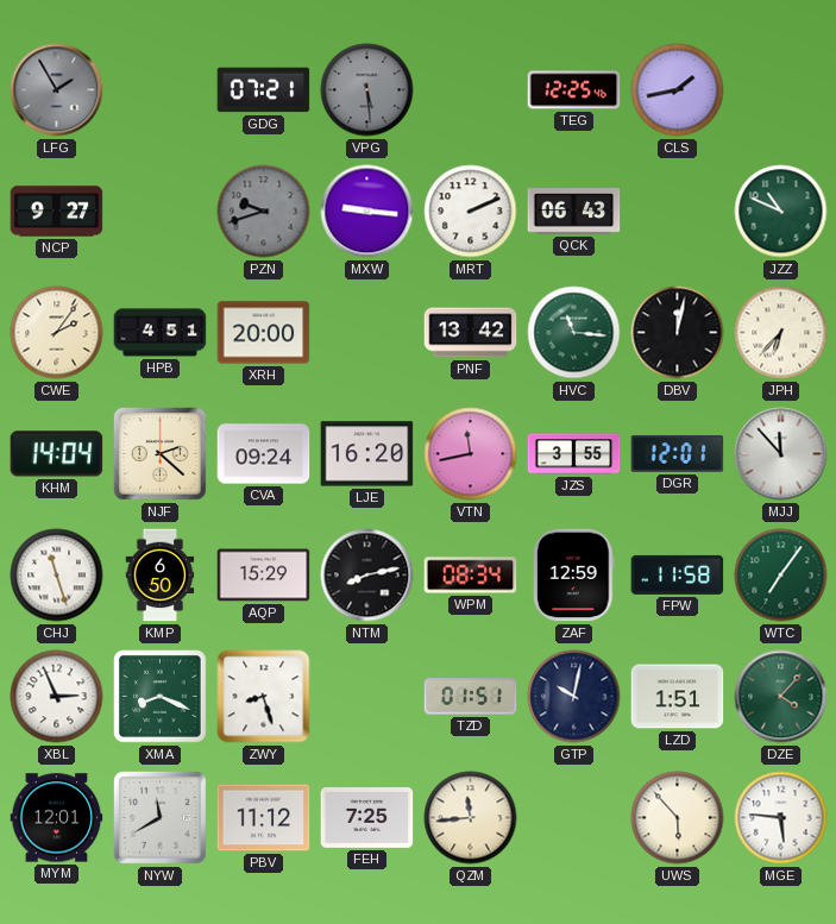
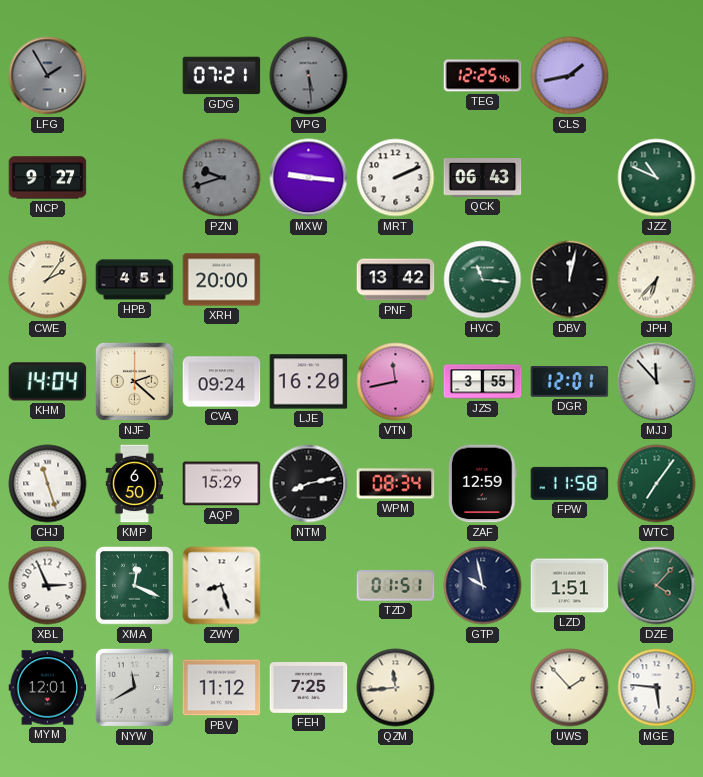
XMA: 8:19 -> 12:19
GTP: 10:02 -> 9:58
UWS: 5:53 -> 1:53
